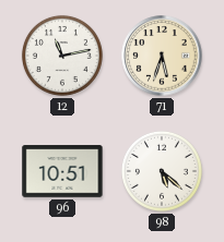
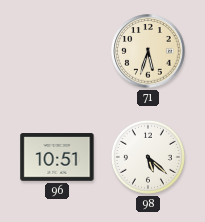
12: 11:13 -> none
